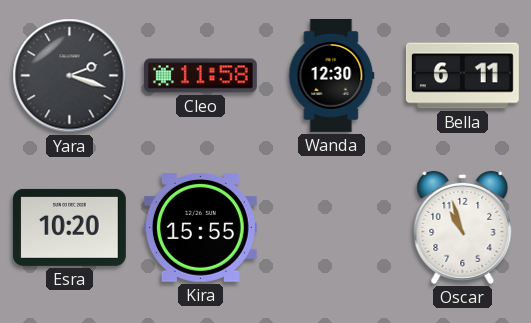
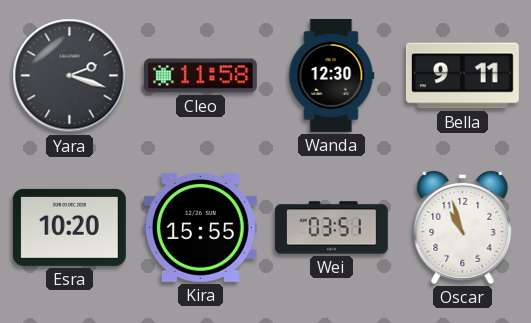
Bella: 6:11 -> 9:11
Wei: none -> 03:51
